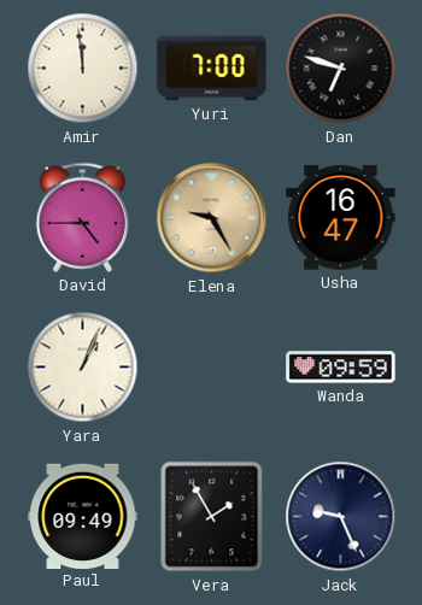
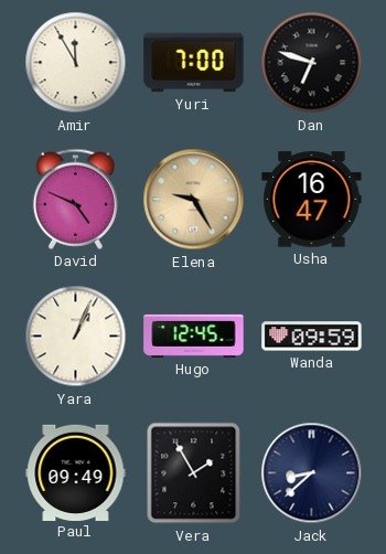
Amir: 11:59 -> 11:55
David: 4:45 -> 4:49
Hugo: none -> 12:45
Jack: 9:26 -> 8:38
